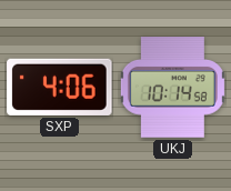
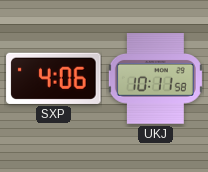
UKJ: 10:14 -> 10:11
